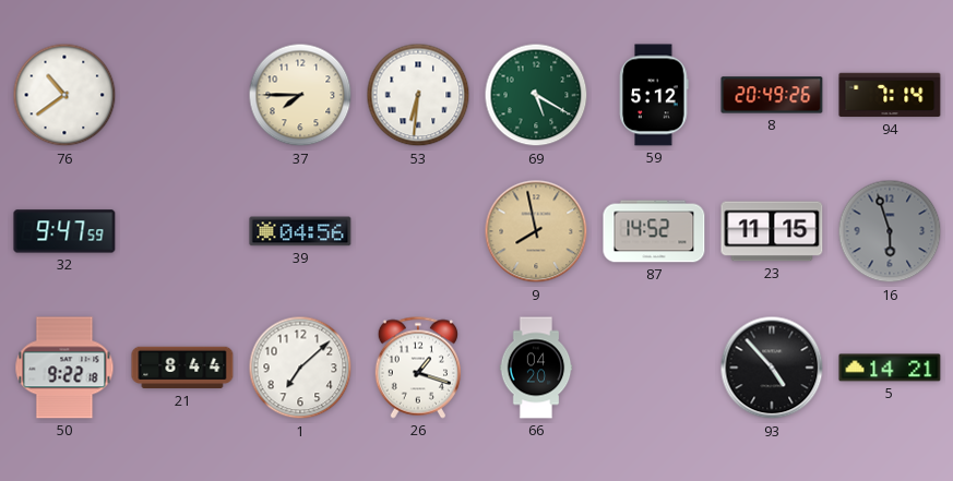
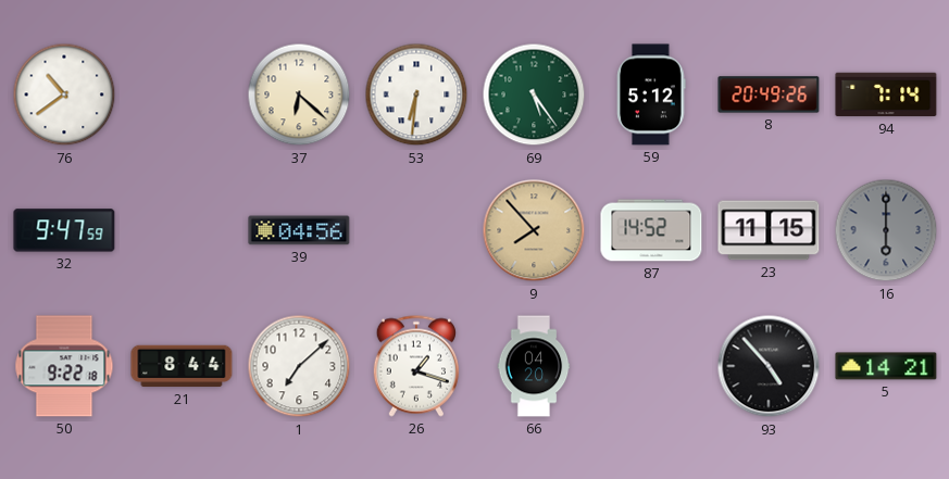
37: 7:45 -> 6:22
69: 5:20 -> 5:24
9: 7:58 -> 7:53
16: 5:57 -> 6:00
